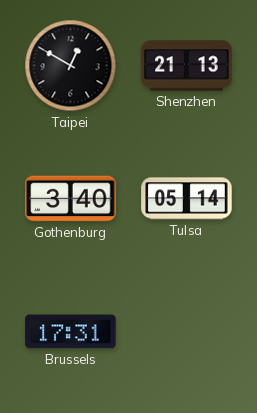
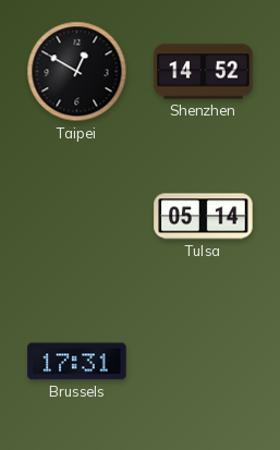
Shenzhen: 21:13 -> 14:52
Gothenburg: 3:40 -> none
